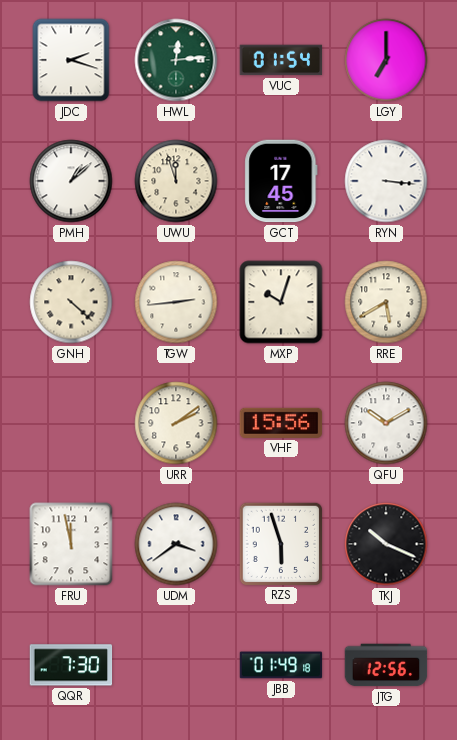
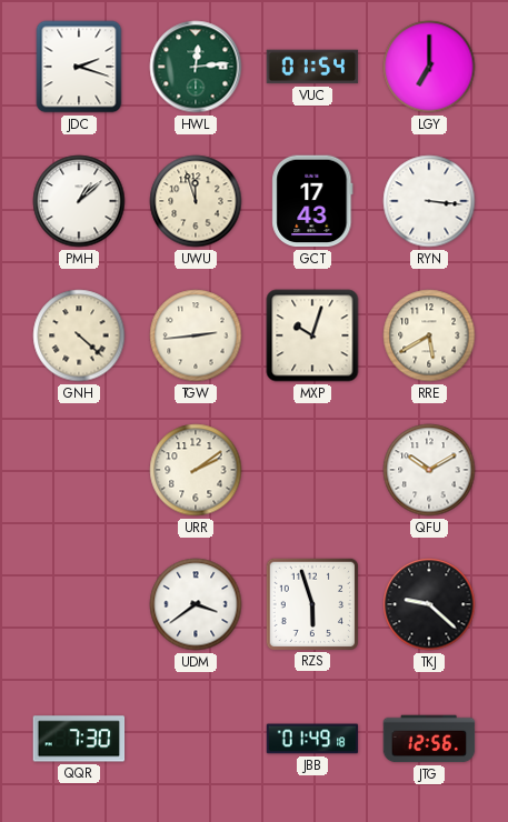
GCT: 17:45 -> 17:43
VHF: 15:56 -> none
FRU: 11:58 -> none
TKJ: 10:19 -> 9:22
